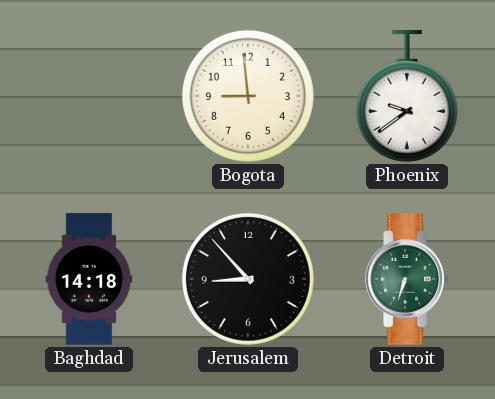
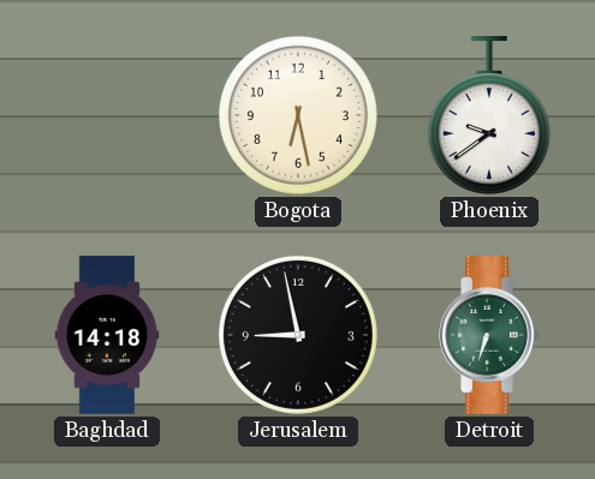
Bogota: 8:59 -> 6:28
Jerusalem: 8:53 -> 8:58
